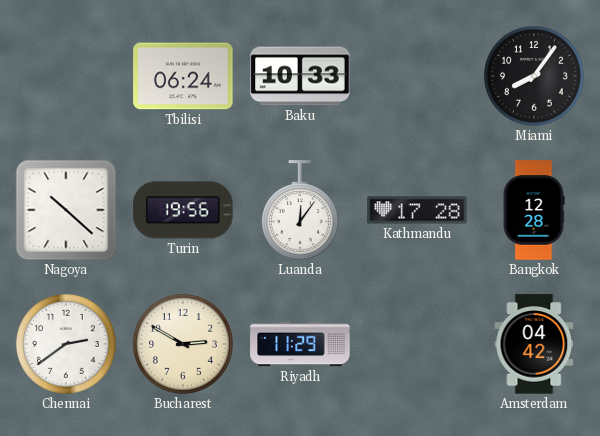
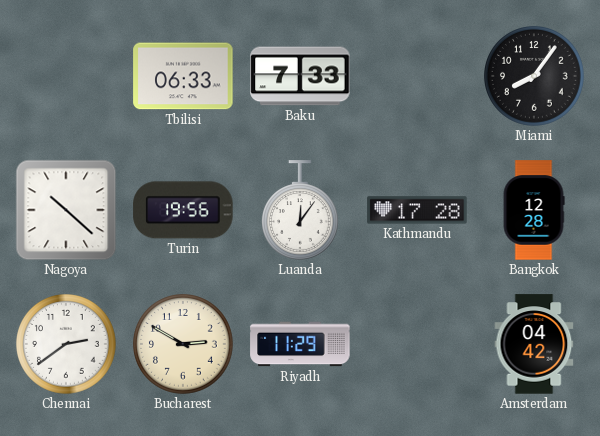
Tbilisi: 06:24 -> 06:33
Baku: 10:33 -> 7:33
